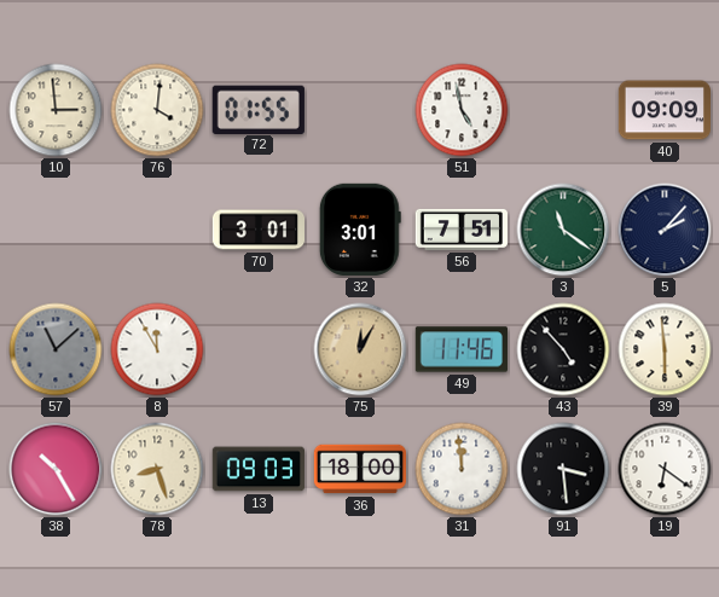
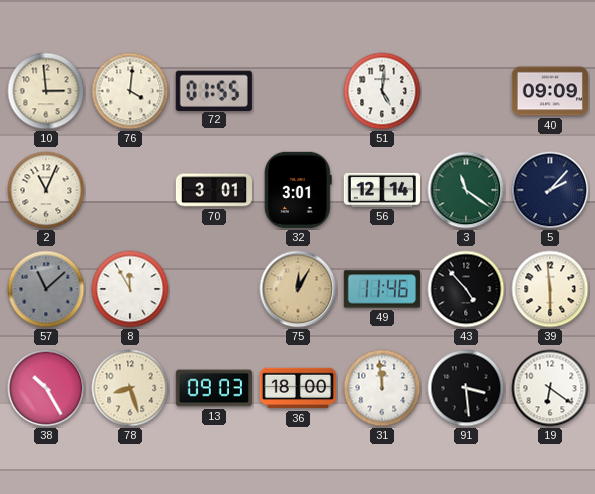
51: 4:58 -> 5:01
2: none -> 11:04
56: 7:51 -> 12:14
